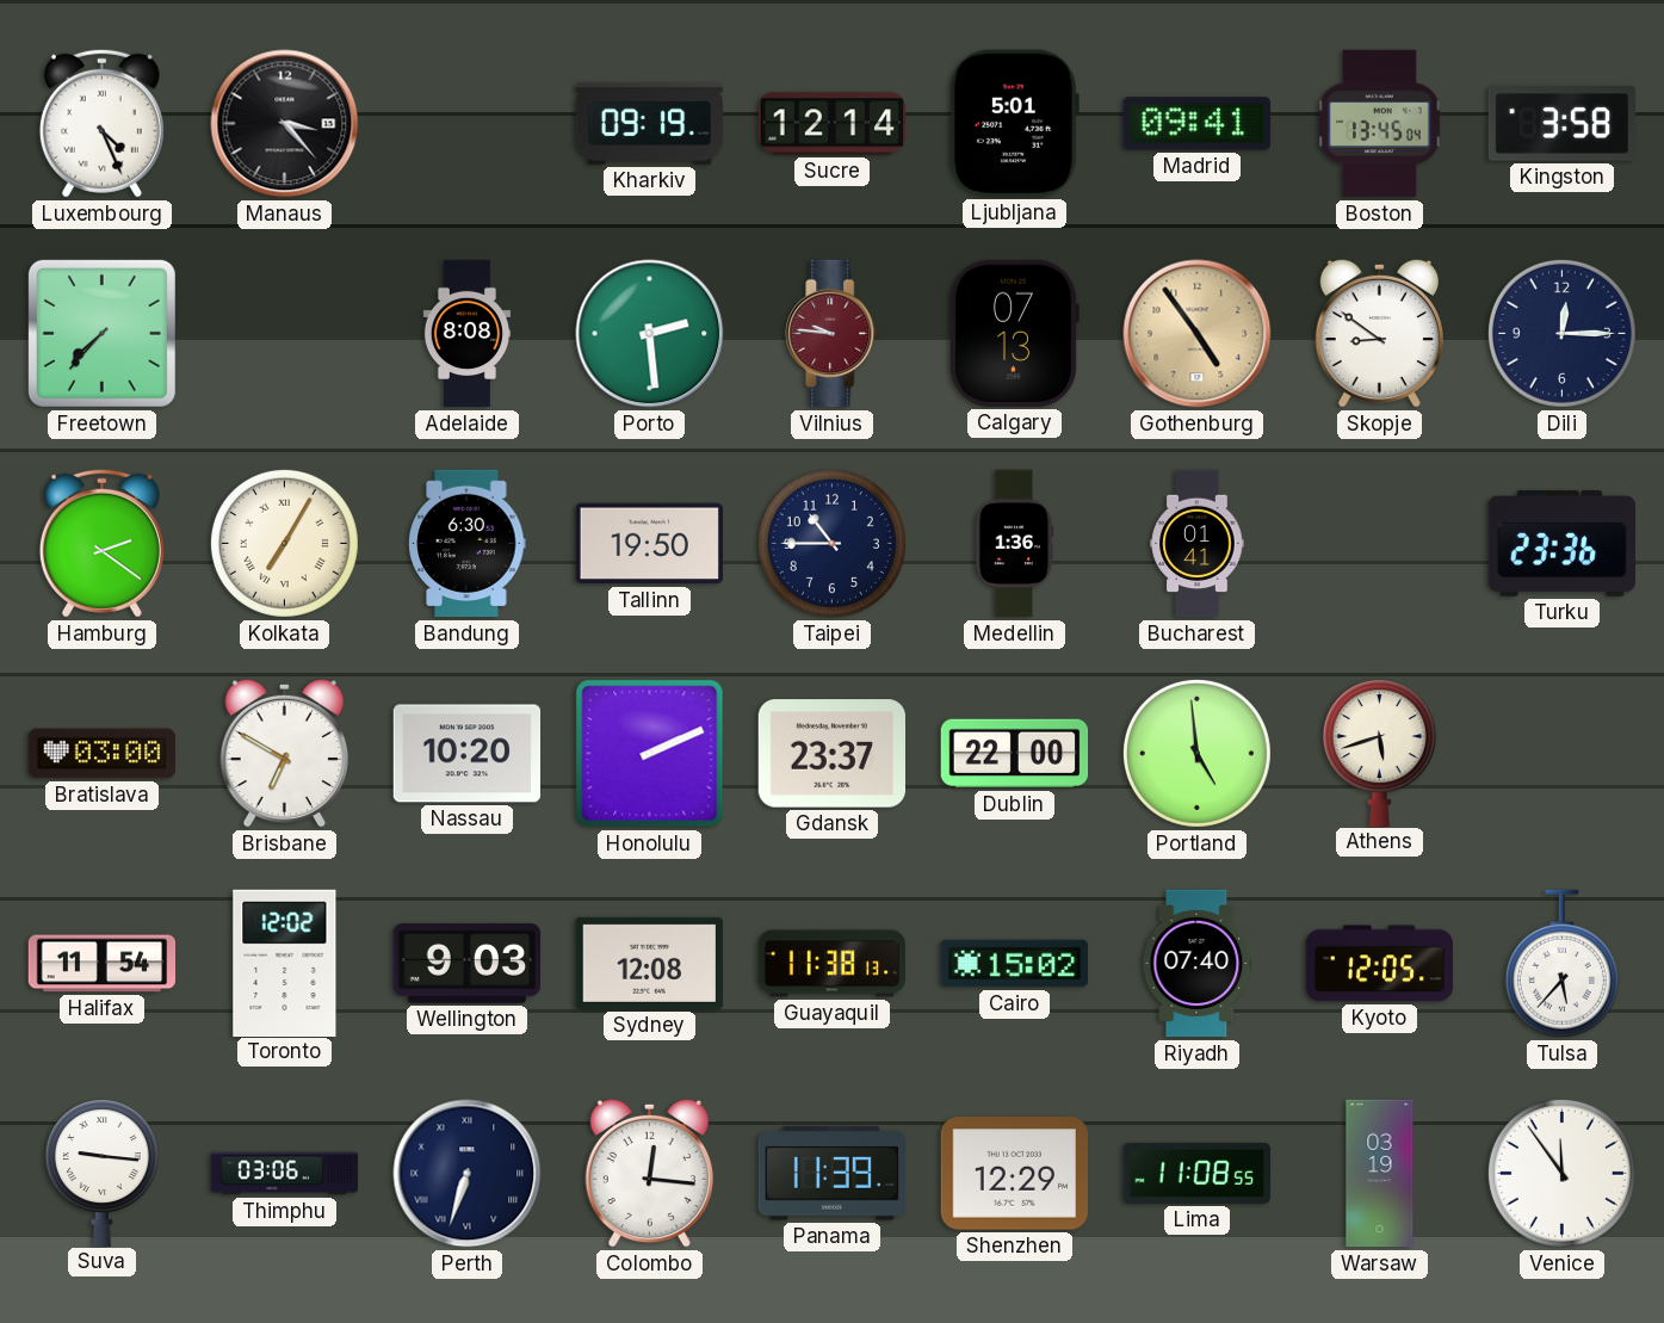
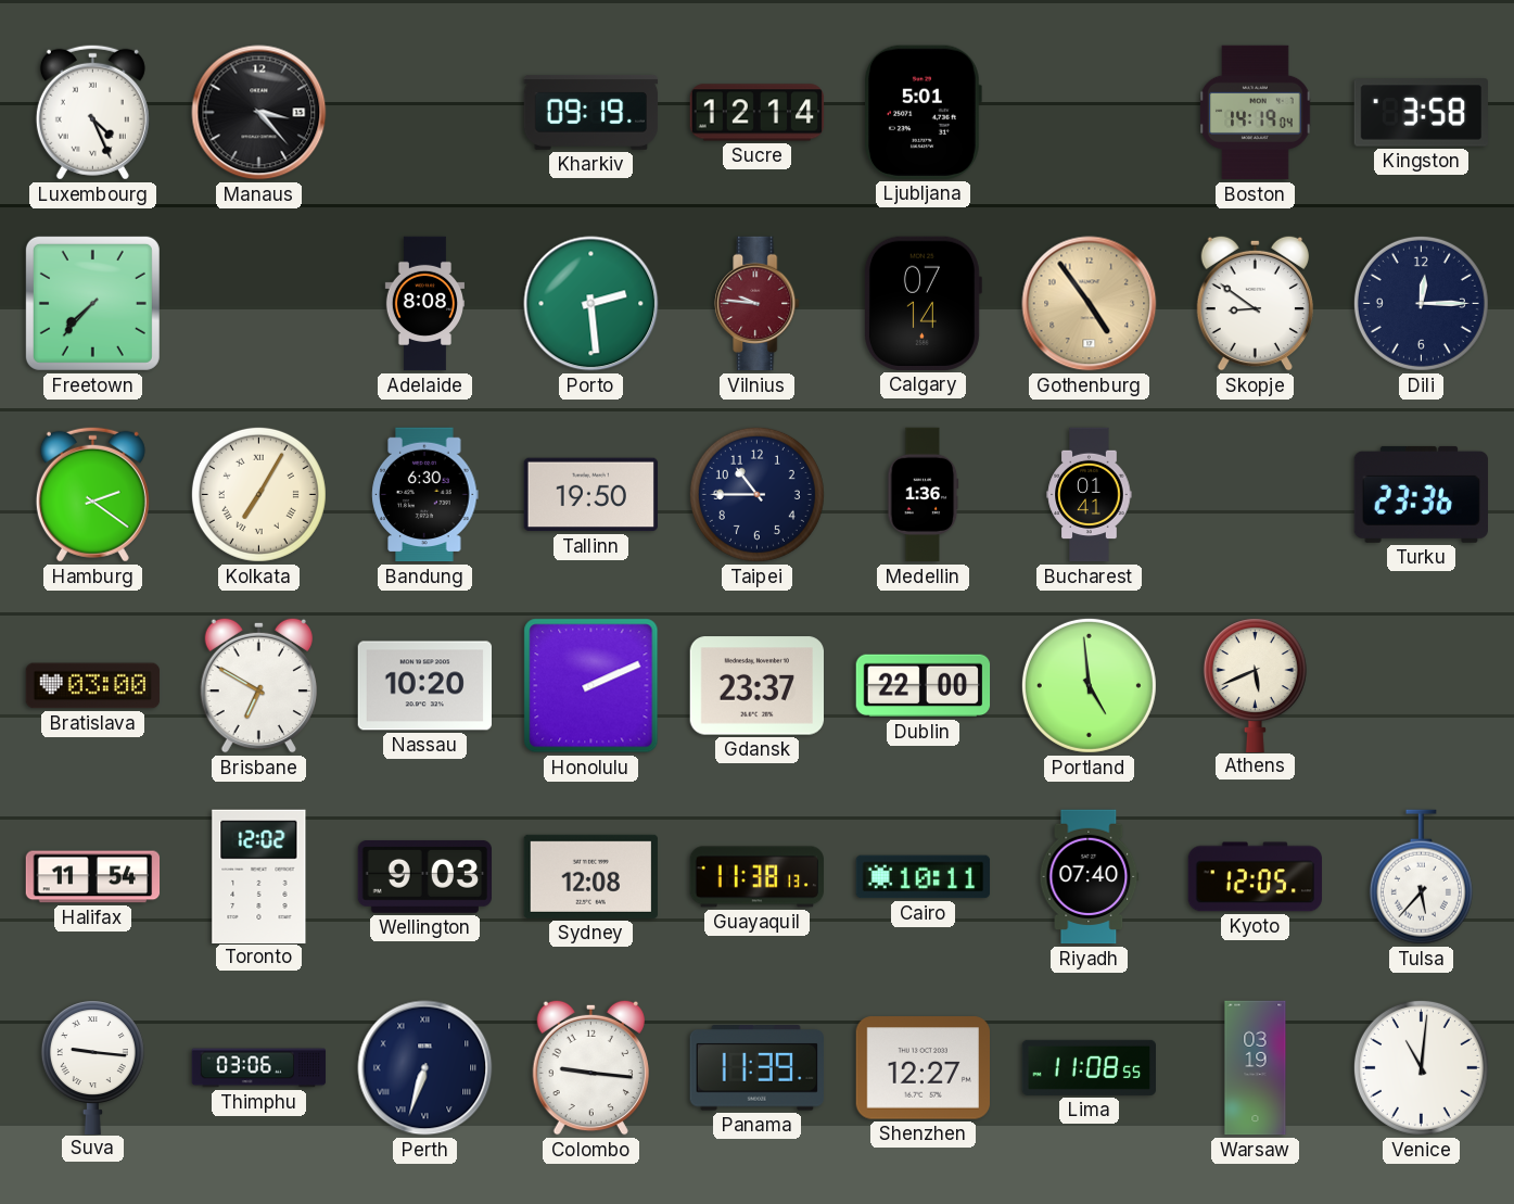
Madrid: 09:41 -> none
Boston: 13:45 -> 14:19
Calgary: 07:13 -> 07:14
Athens: 5:42 -> 5:41
Cairo: 15:02 -> 10:11
Colombo: 12:16 -> 9:16
Shenzhen: 12:29 -> 12:27
Venice: 11:54 -> 11:01
